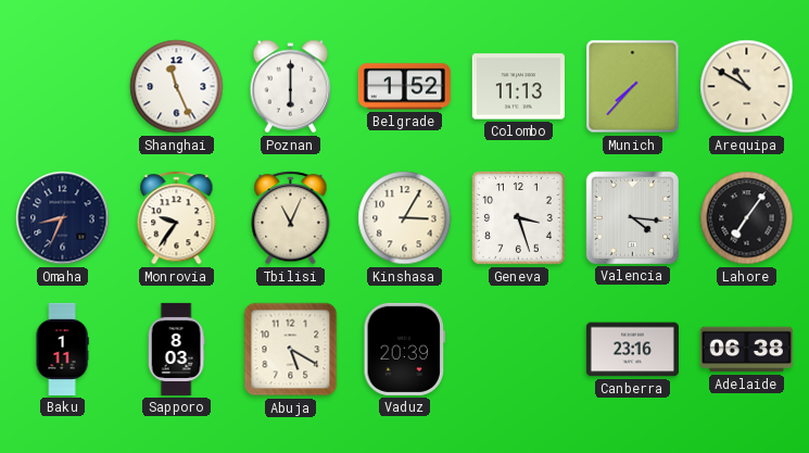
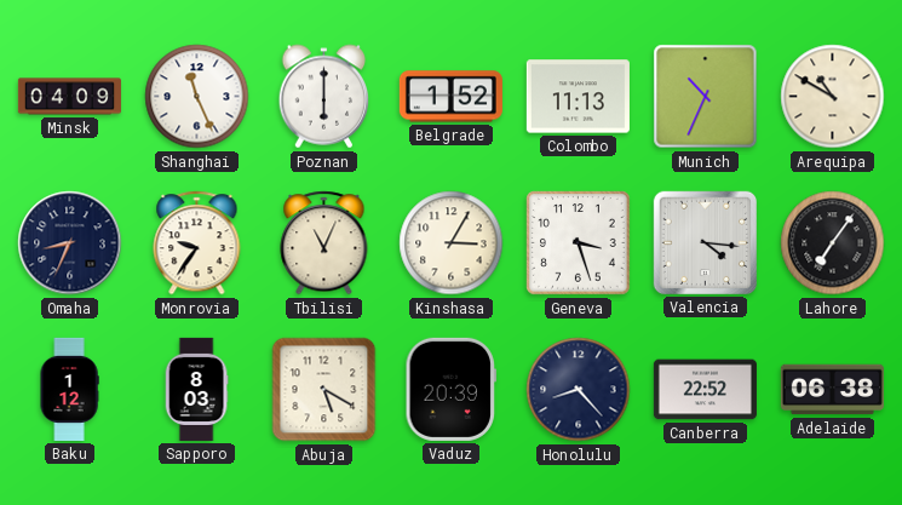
Minsk: none -> 04:09
Munich: 7:37 -> 10:34
Baku: 1:11 -> 1:12
Honolulu: none -> 8:23
Canberra: 23:16 -> 22:52
